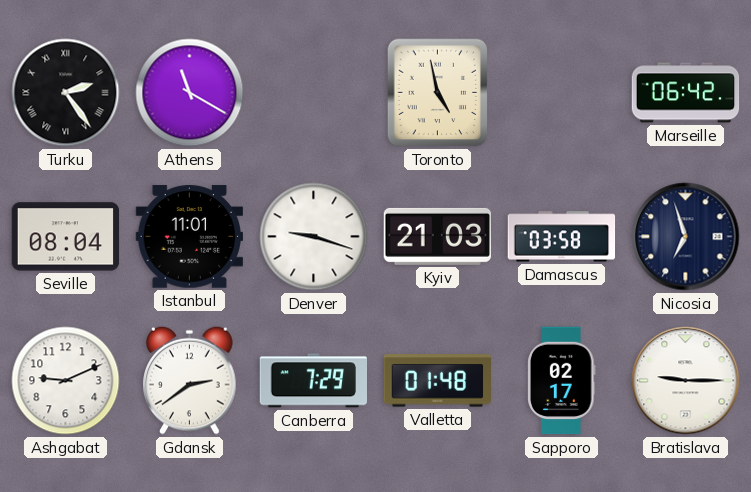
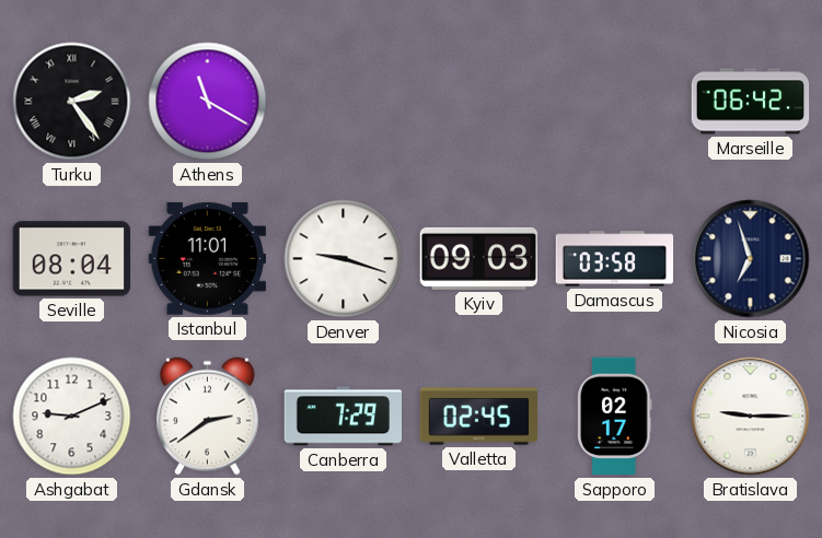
Toronto: 4:58 -> none
Kyiv: 21:03 -> 09:03
Valletta: 01:48 -> 02:45
